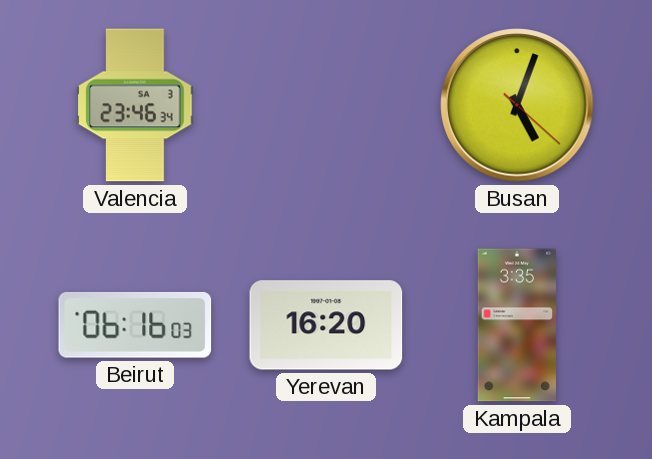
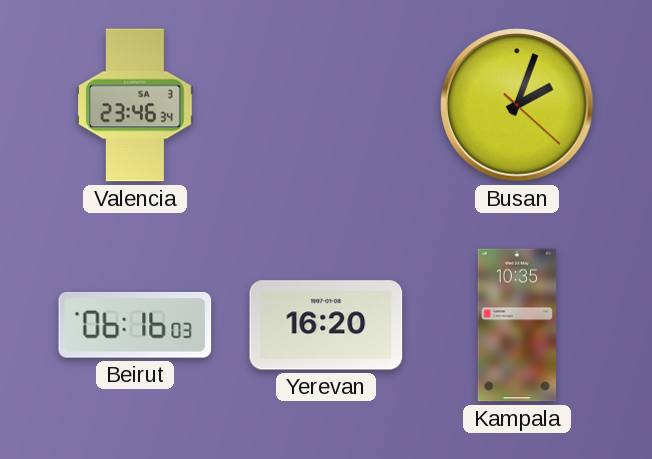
Busan: 5:03 -> 2:03
Kampala: 3:35 -> 10:35
